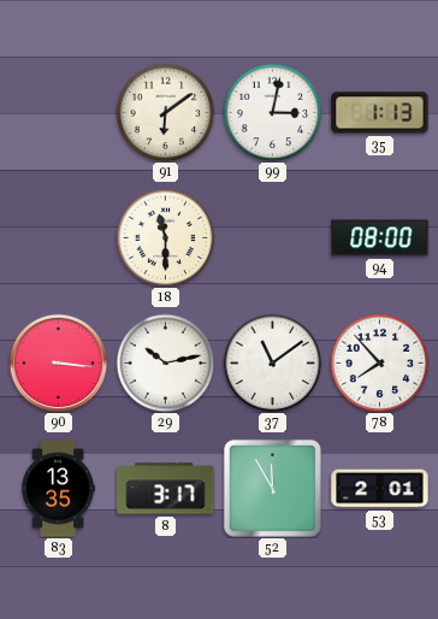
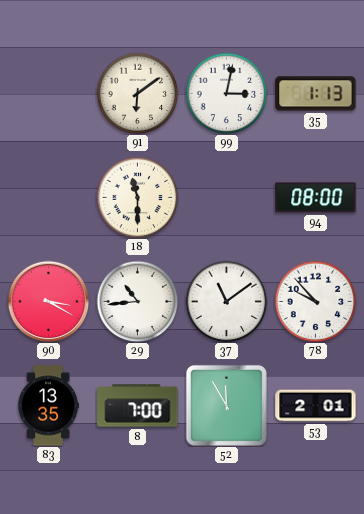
90: 3:16 -> 3:20
29: 10:13 -> 10:44
78: 7:53 -> 9:53
8: 3:17 -> 7:00
